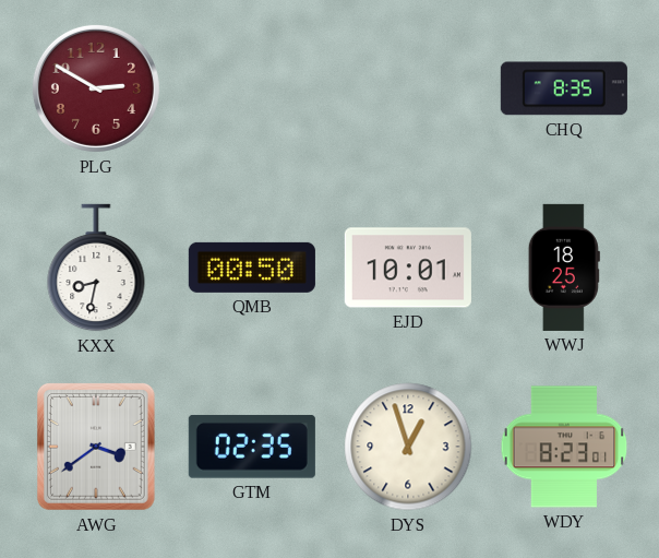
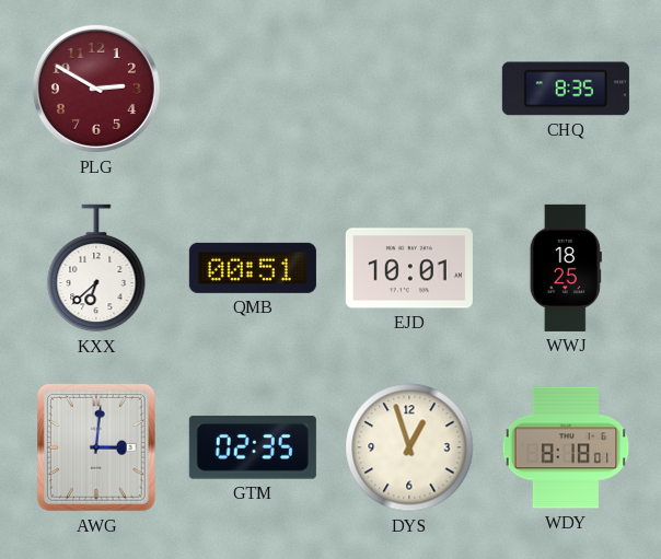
KXX: 8:32 -> 6:38
QMB: 00:50 -> 00:51
AWG: 3:39 -> 3:01
WDY: 8:23 -> 8:18
